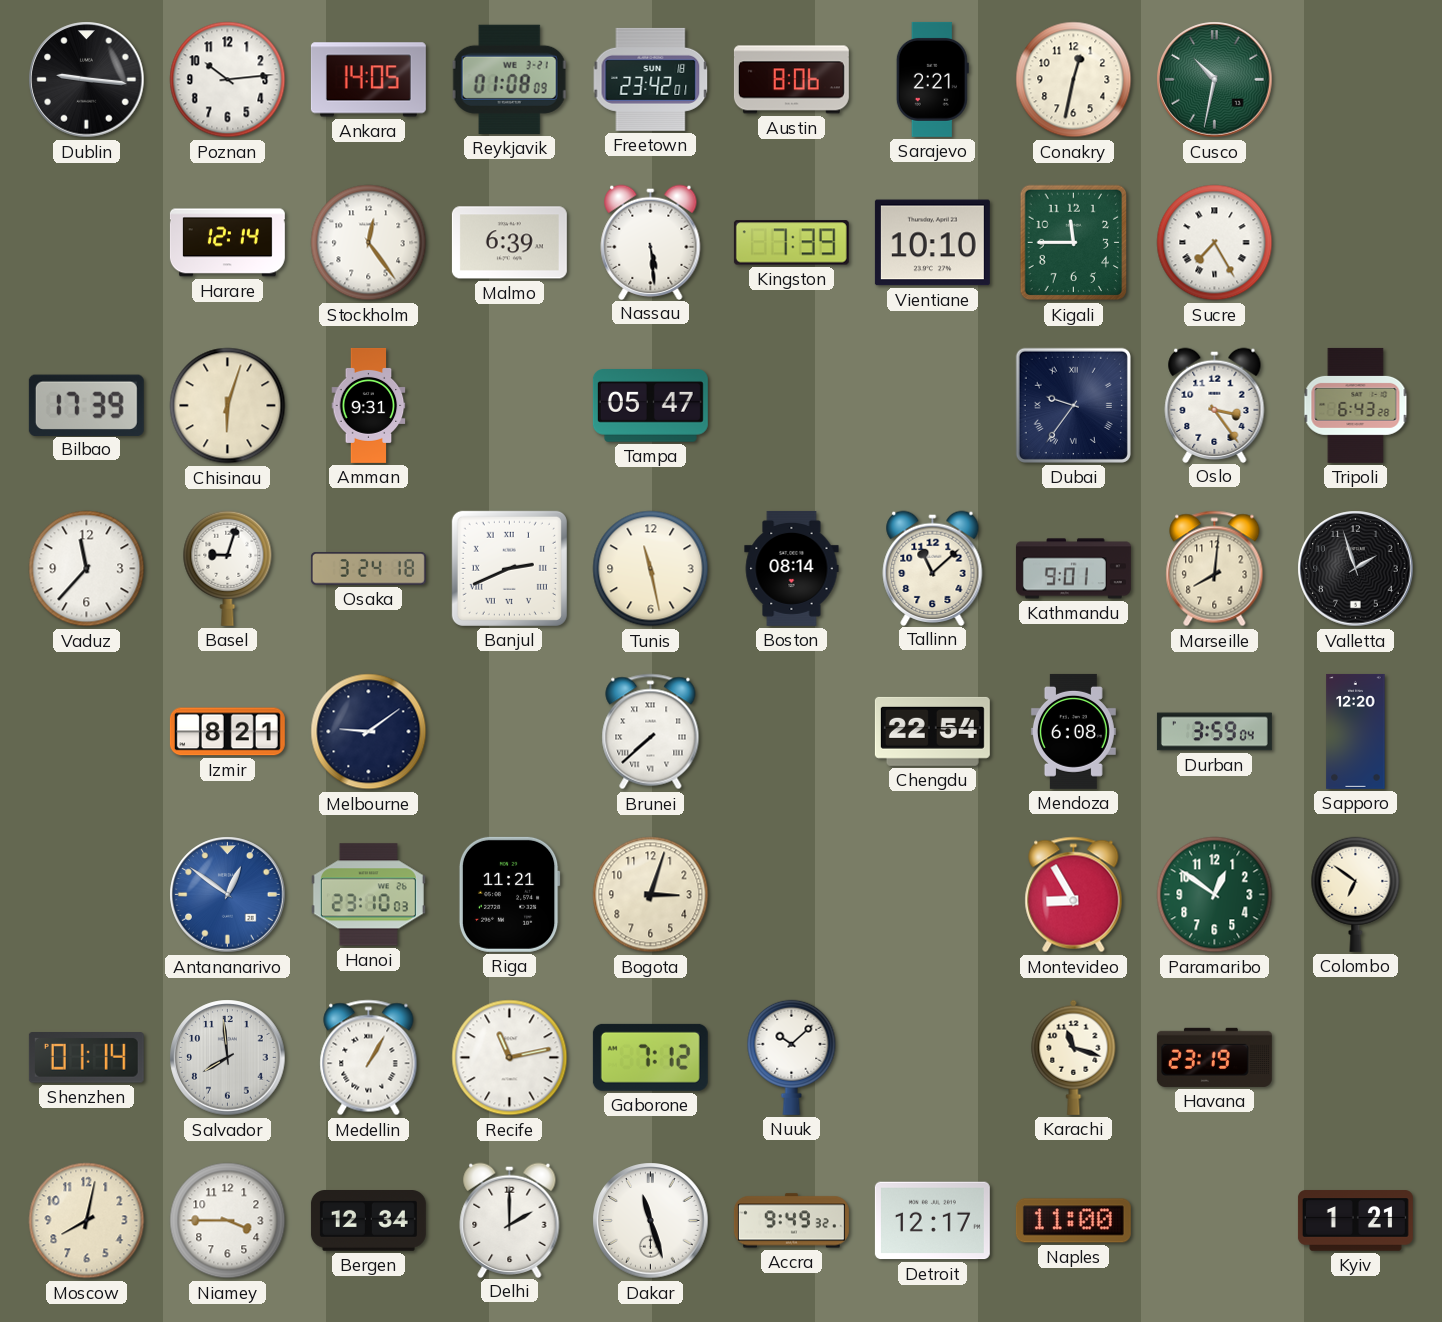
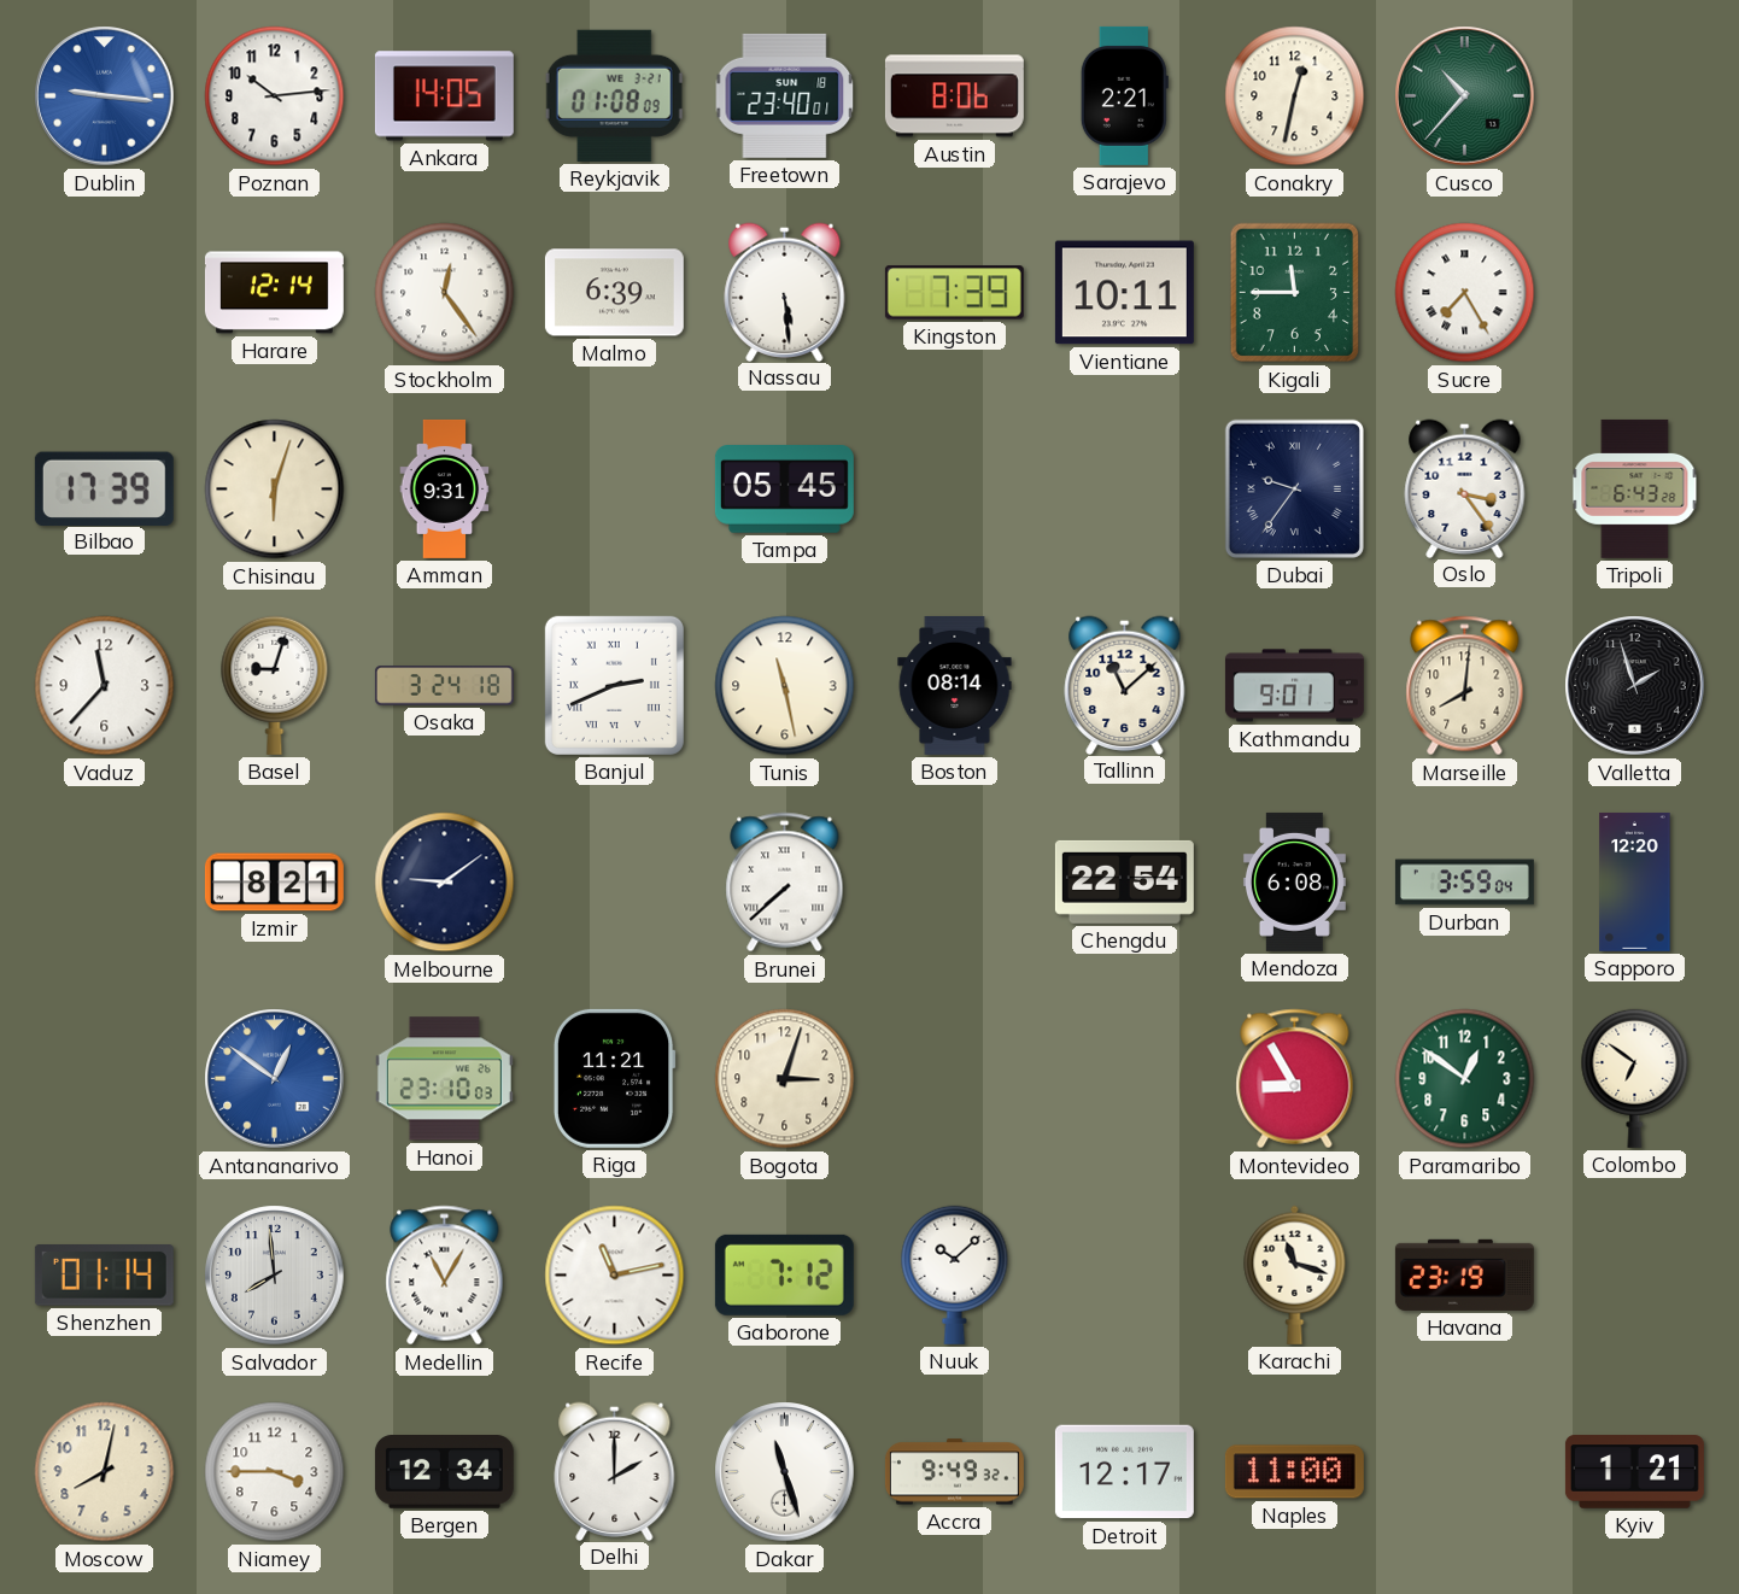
Dublin dial: black -> blue
Freetown: 23:42 -> 23:40
Cusco: 10:32 -> 10:37
Vientiane: 10:10 -> 10:11
Tampa: 05:47 -> 05:45
Medellin: 1:05 -> 11:05
